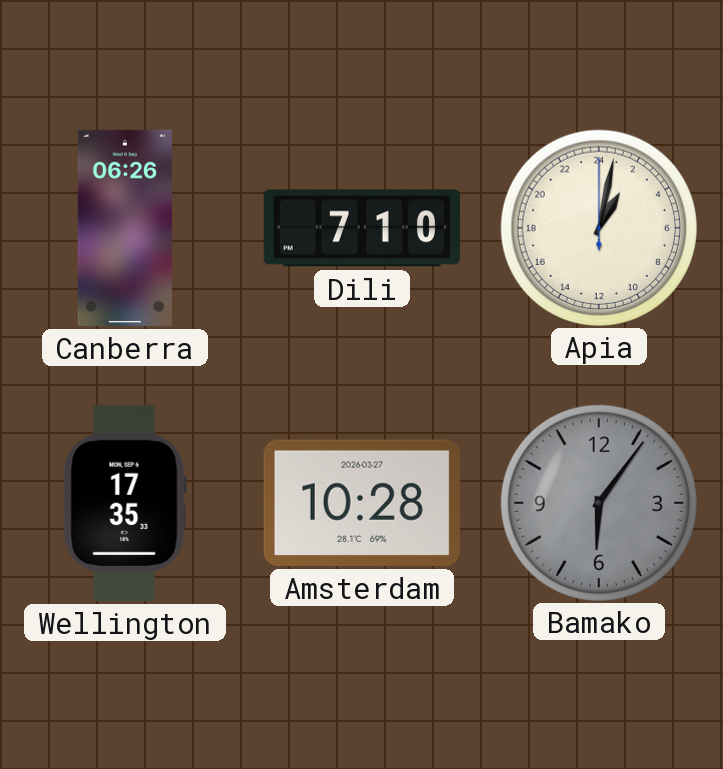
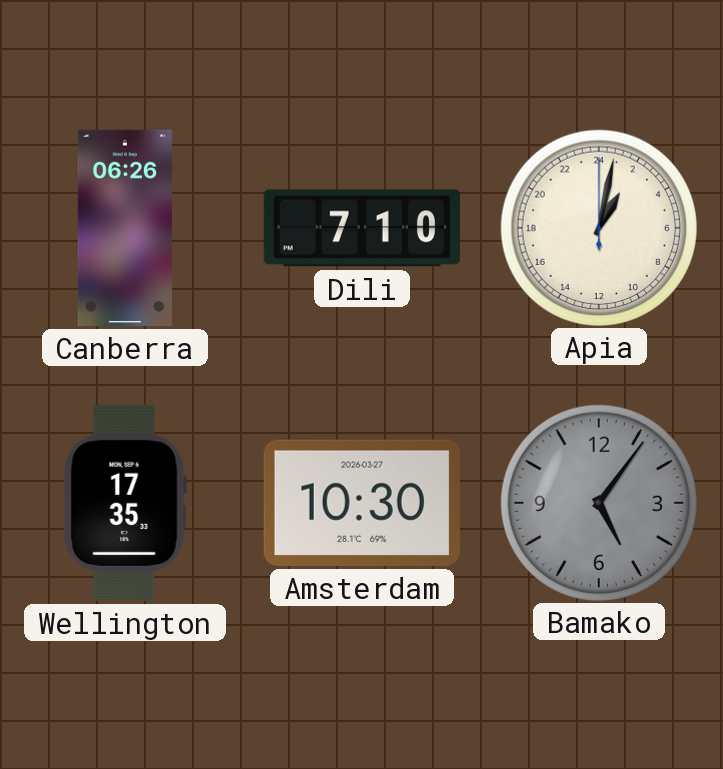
Amsterdam: 10:28 -> 10:30
Bamako: 6:06 -> 5:06
